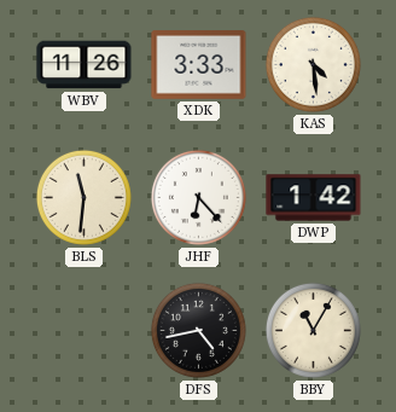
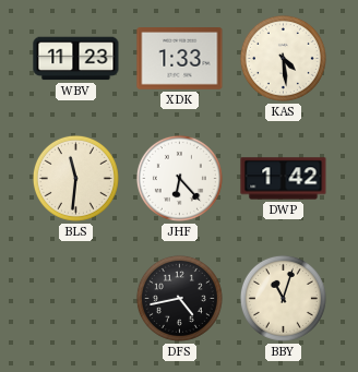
WBV: 11:26 -> 11:23
XDK: 3:33 -> 1:33
BBY: 11:05 -> 11:03
